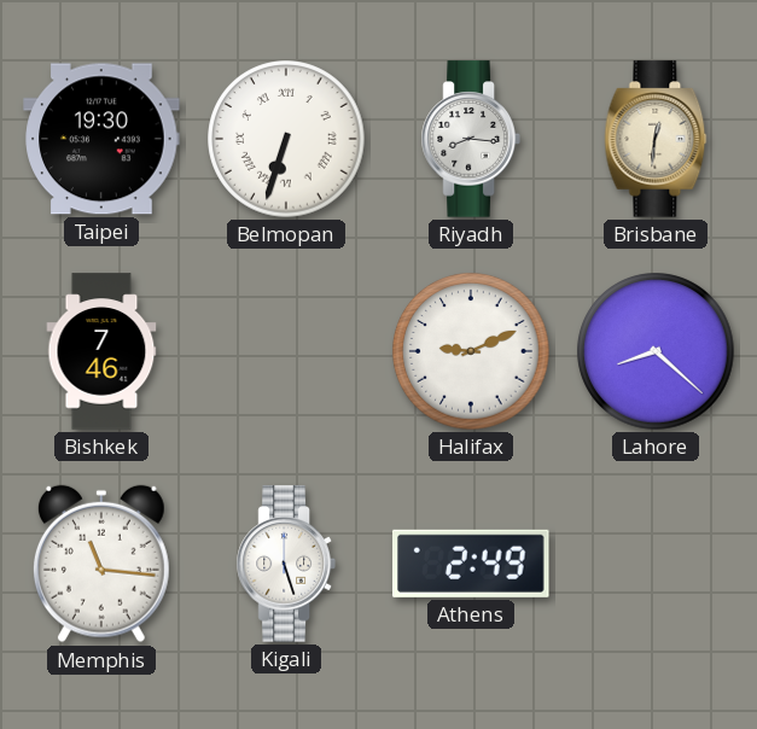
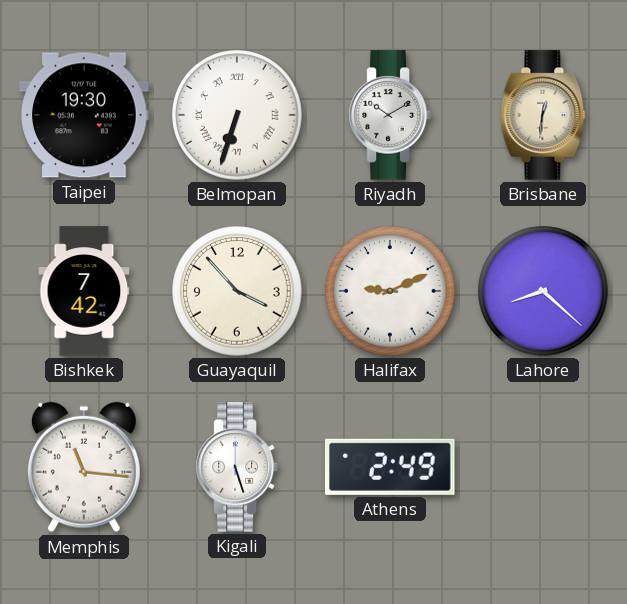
Riyadh: 8:16 -> 10:10
Bishkek: 7:46 -> 7:42
Guayaquil: none -> 3:53
